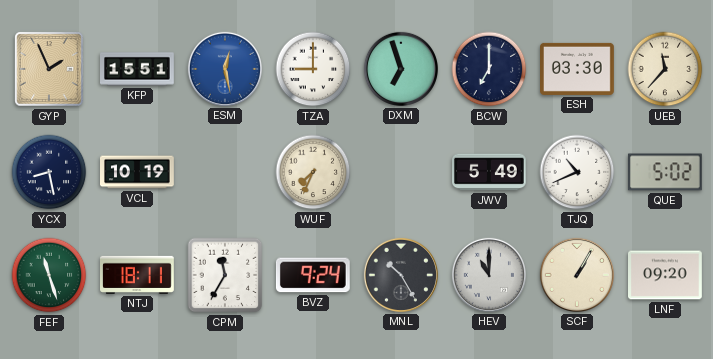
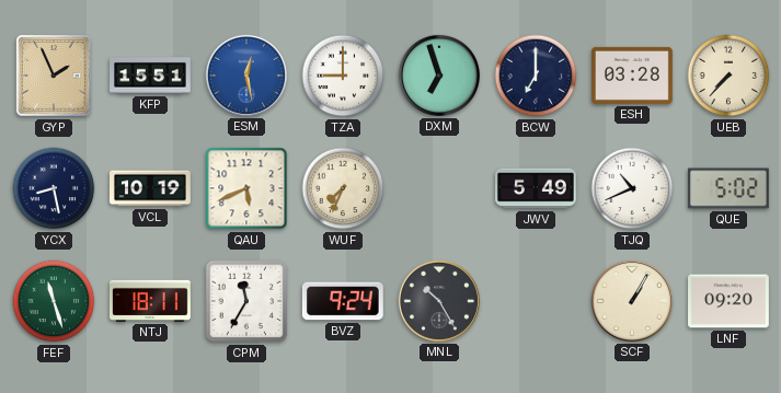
ESH: 03:30 -> 03:28
UEB: 11:37 -> 7:37
QAU: none -> 5:41
HEV: 11:00 -> none
